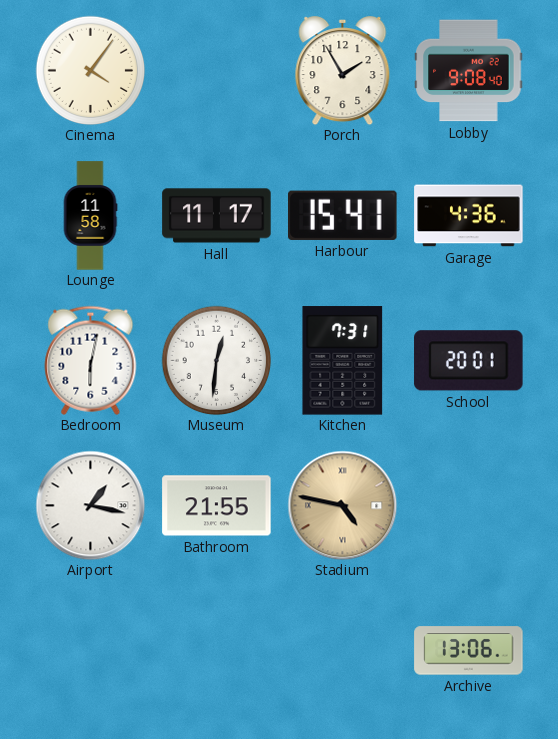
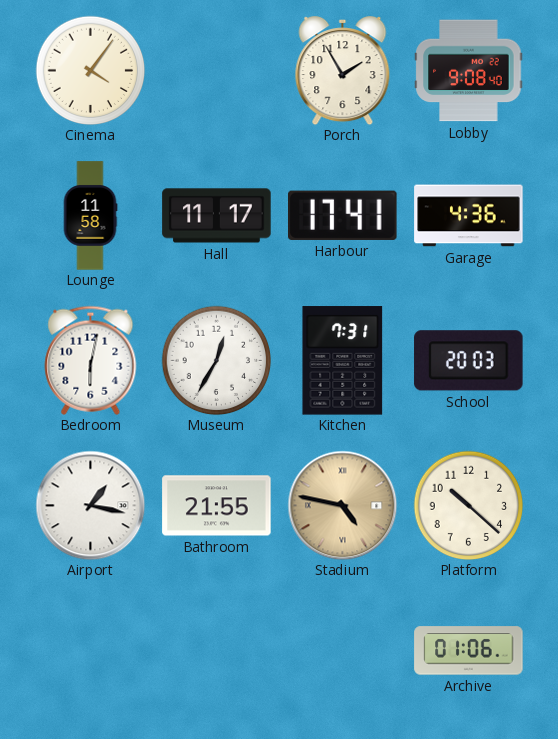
Harbour: 15:41 -> 17:41
Museum: 12:31 -> 12:35
School: 20:01 -> 20:03
Platform: none -> 10:22
Archive: 13:06 -> 01:06
